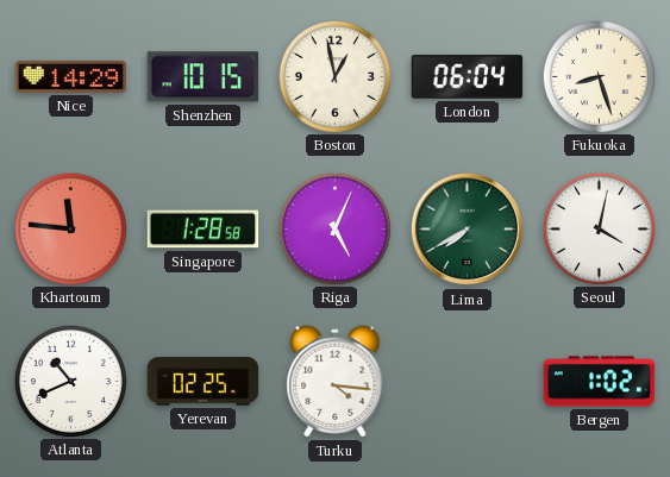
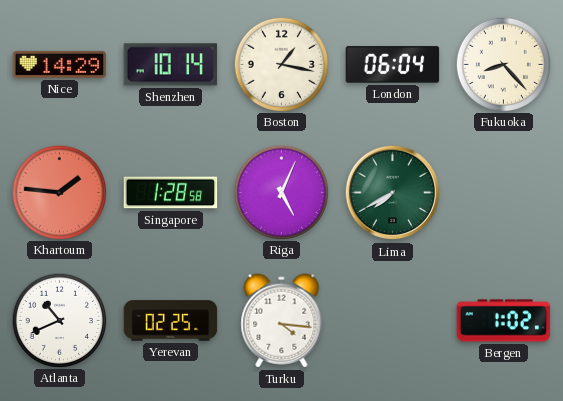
Shenzhen: 10:15 -> 10:14
Boston: 12:58 -> 1:17
Fukuoka: 8:27 -> 8:23
Khartoum: 11:46 -> 1:46
Seoul: 4:02 -> none
